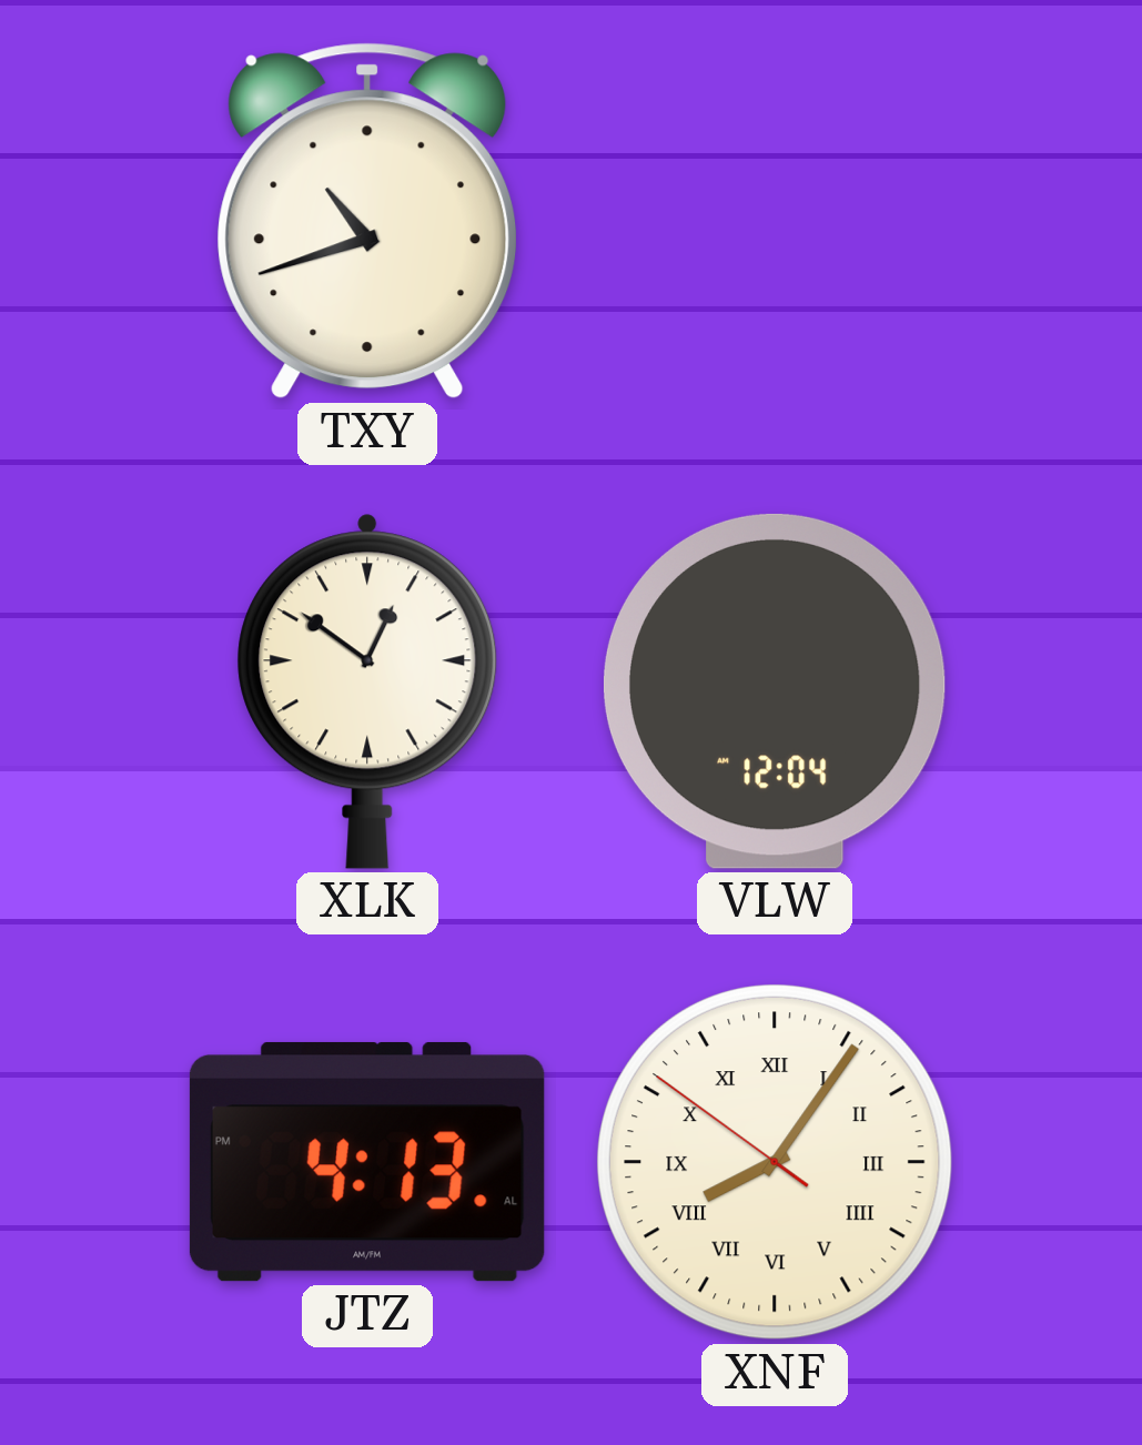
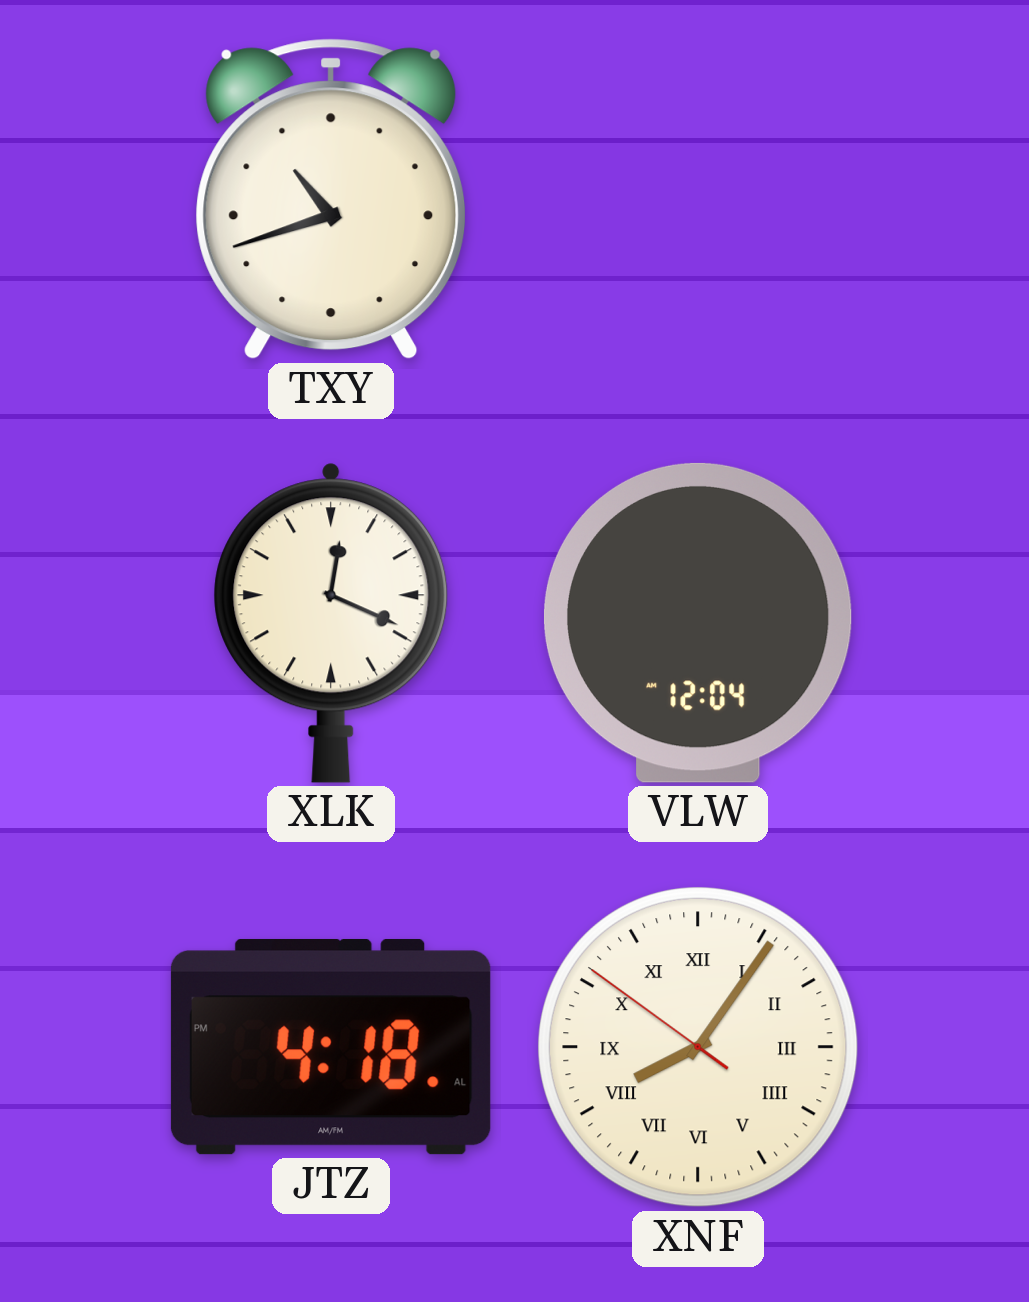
XLK: 12:51 -> 12:19
JTZ: 4:13 -> 4:18
